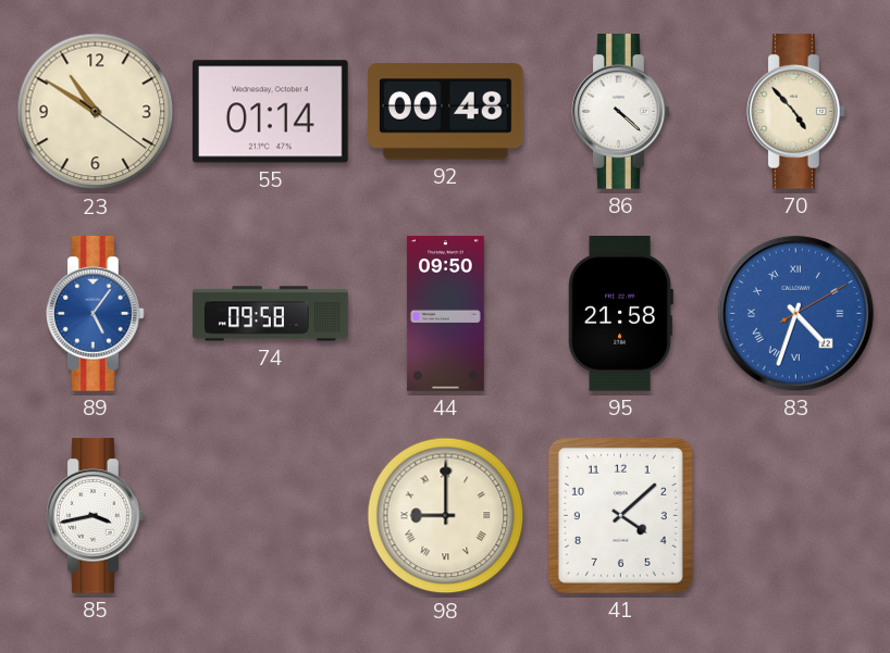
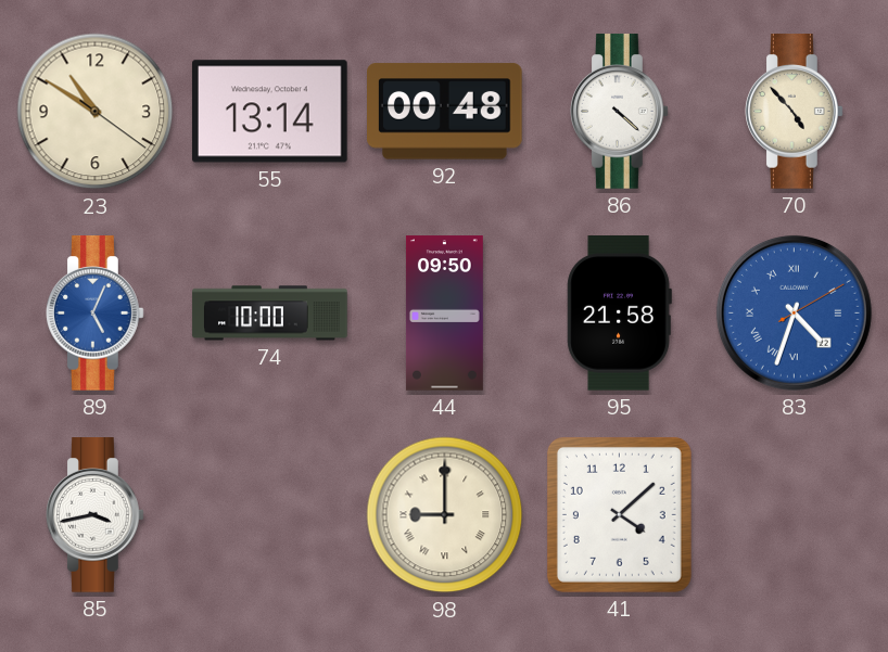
55: 01:14 -> 13:14
89: 5:06 -> 5:04
74: 09:58 -> 10:00
